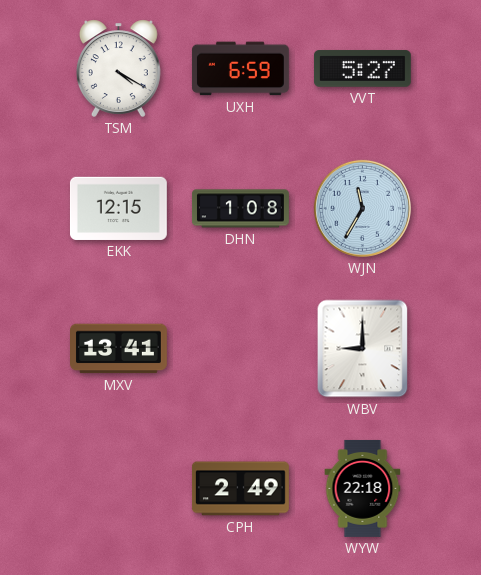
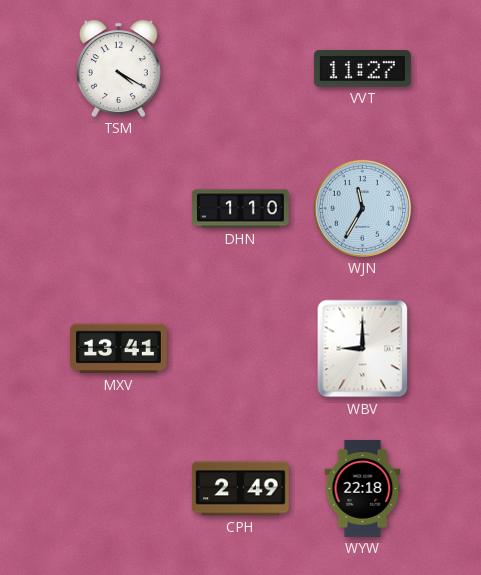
UXH: 6:59 -> none
VVT: 5:27 -> 11:27
EKK: 12:15 -> none
DHN: 1:08 -> 1:10
